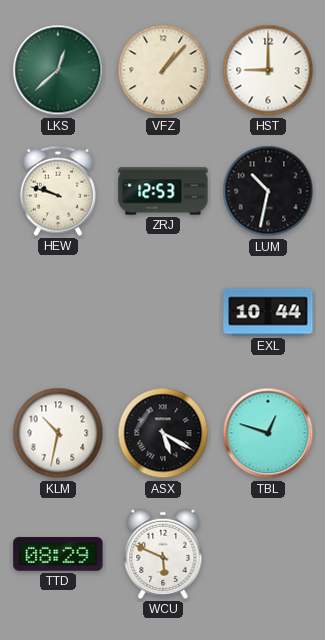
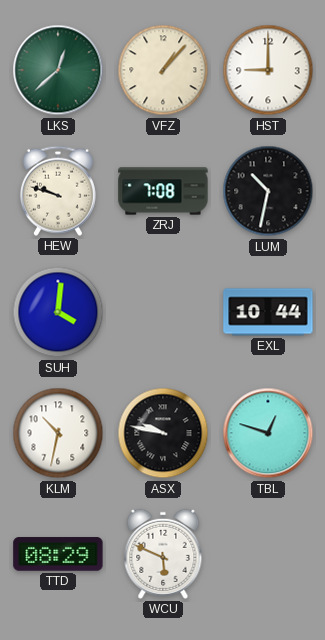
ZRJ: 12:53 -> 7:08
SUH: none -> 4:01
ASX: 5:20 -> 9:47
